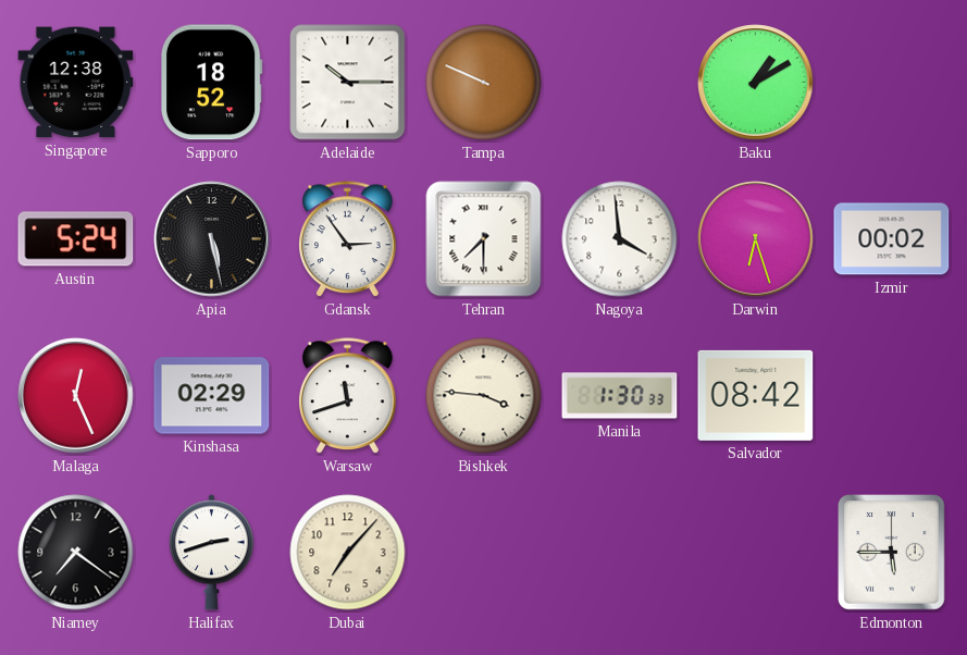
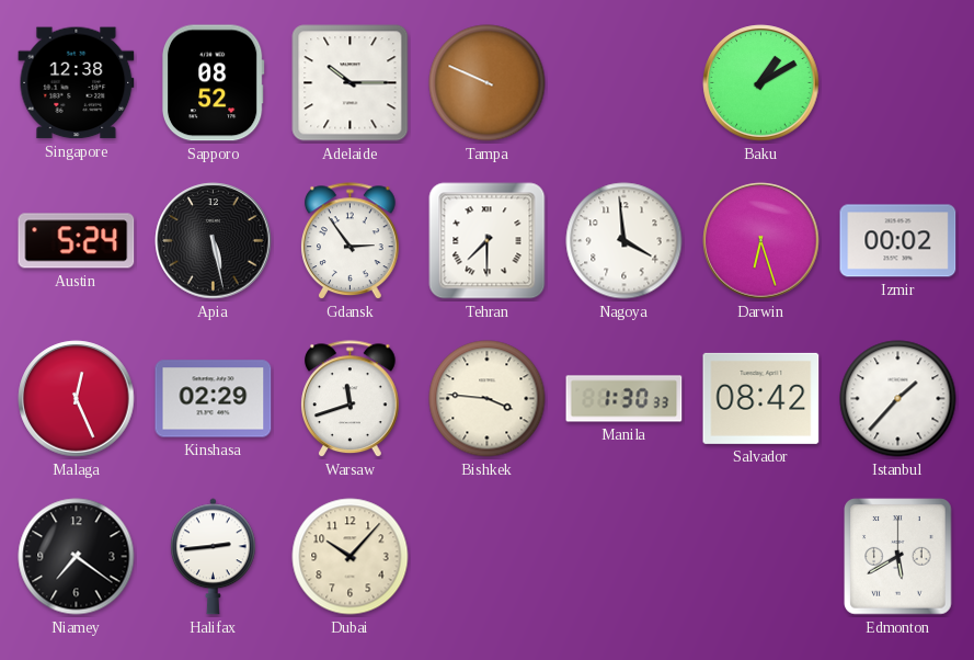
Sapporo: 18:52 -> 08:52
Istanbul: none -> 1:37
Halifax: 2:42 -> 2:44
Dubai: 7:07 -> 10:07
Edmonton: 5:45 -> 5:40
